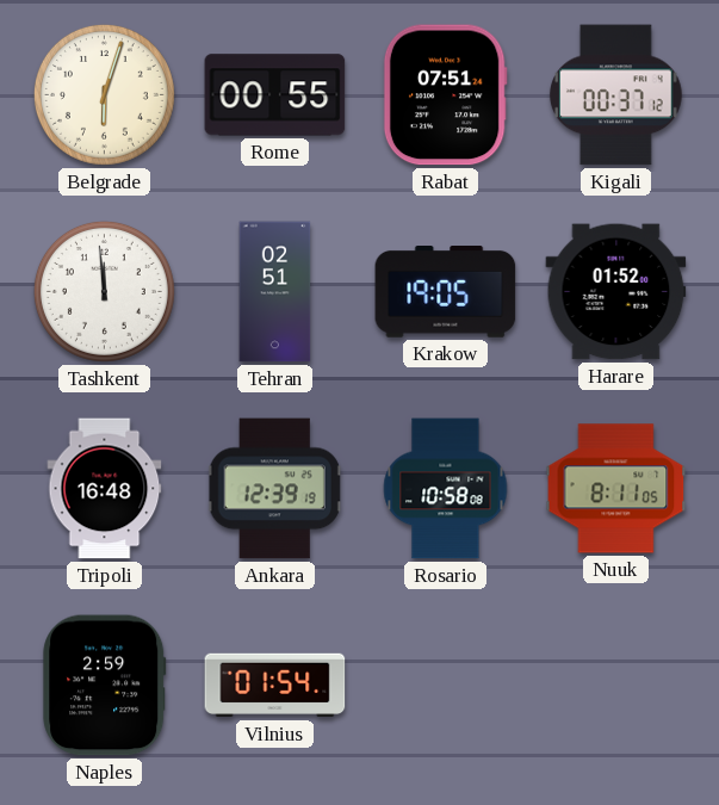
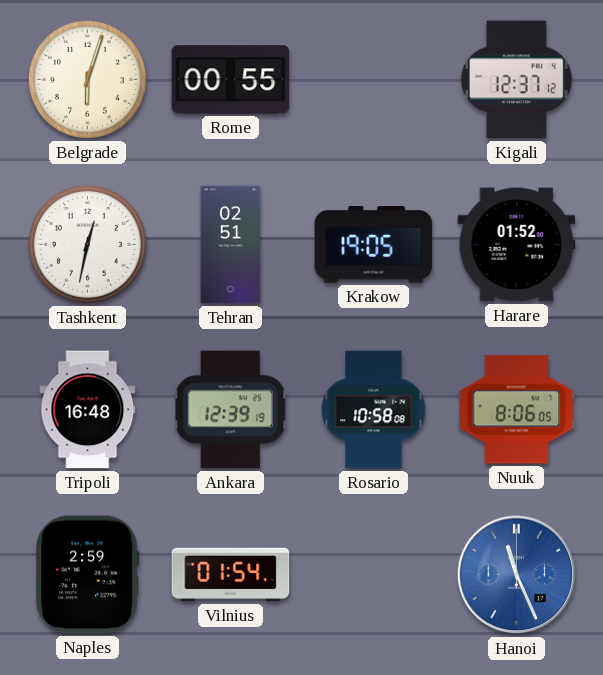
Rabat: 07:51 -> none
Kigali: 00:37 -> 12:37
Tashkent: 11:59 -> 12:32
Nuuk: 8:11 -> 8:06
Hanoi: none -> 11:26
